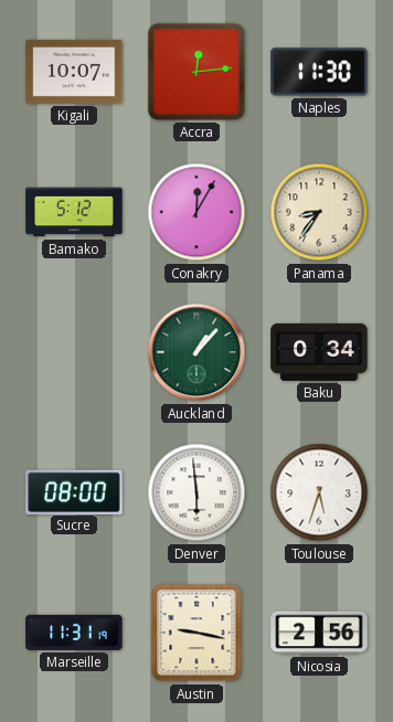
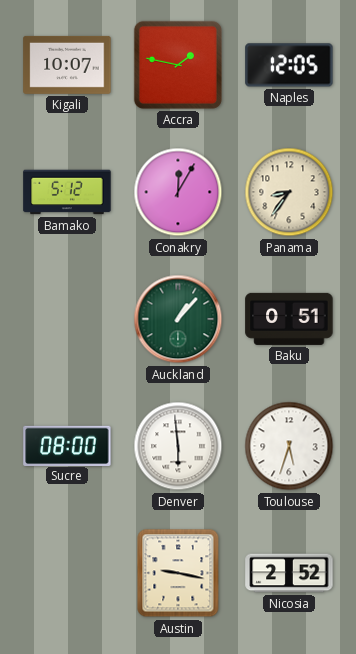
Accra: 12:14 -> 1:47
Naples: 11:30 -> 12:05
Baku: 0:34 -> 0:51
Marseille: 11:31 -> none
Nicosia: 2:56 -> 2:52
